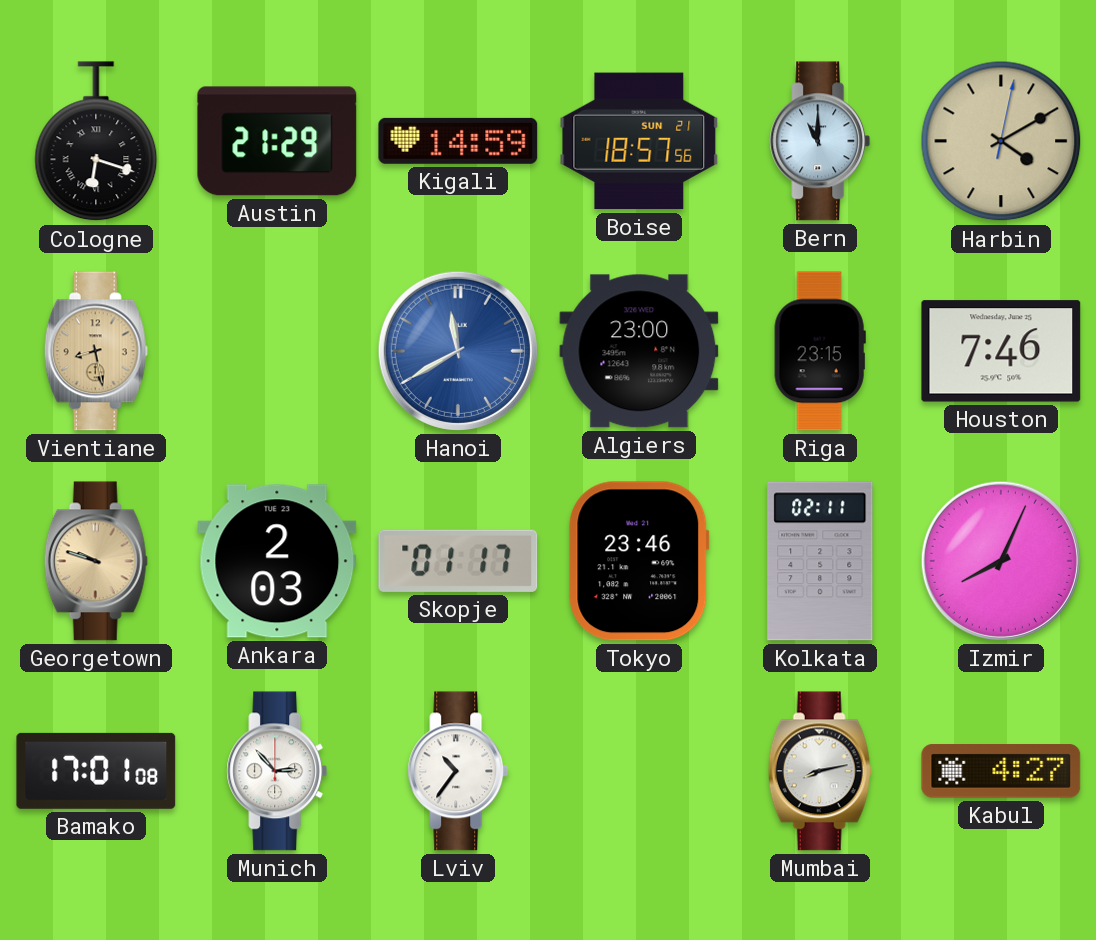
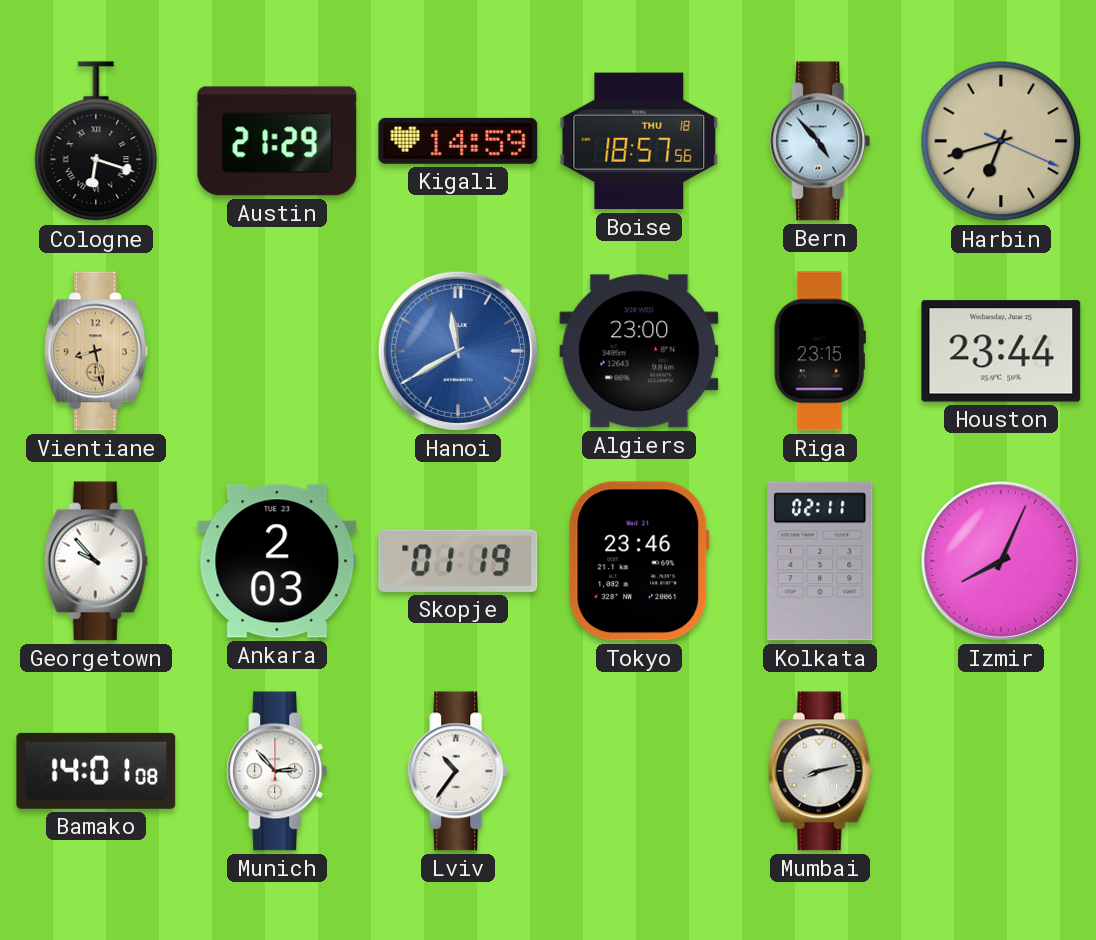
Boise date: SUN 21 -> THU 18
Bern: 11:00 -> 4:53
Harbin: 4:10 -> 6:42
Houston: 7:46 -> 23:44
Georgetown: 9:48 -> 9:53
Georgetown dial: champagne -> white
Skopje: 01:17 -> 01:19
Bamako: 17:01 -> 14:01
Kabul: 4:27 -> none
